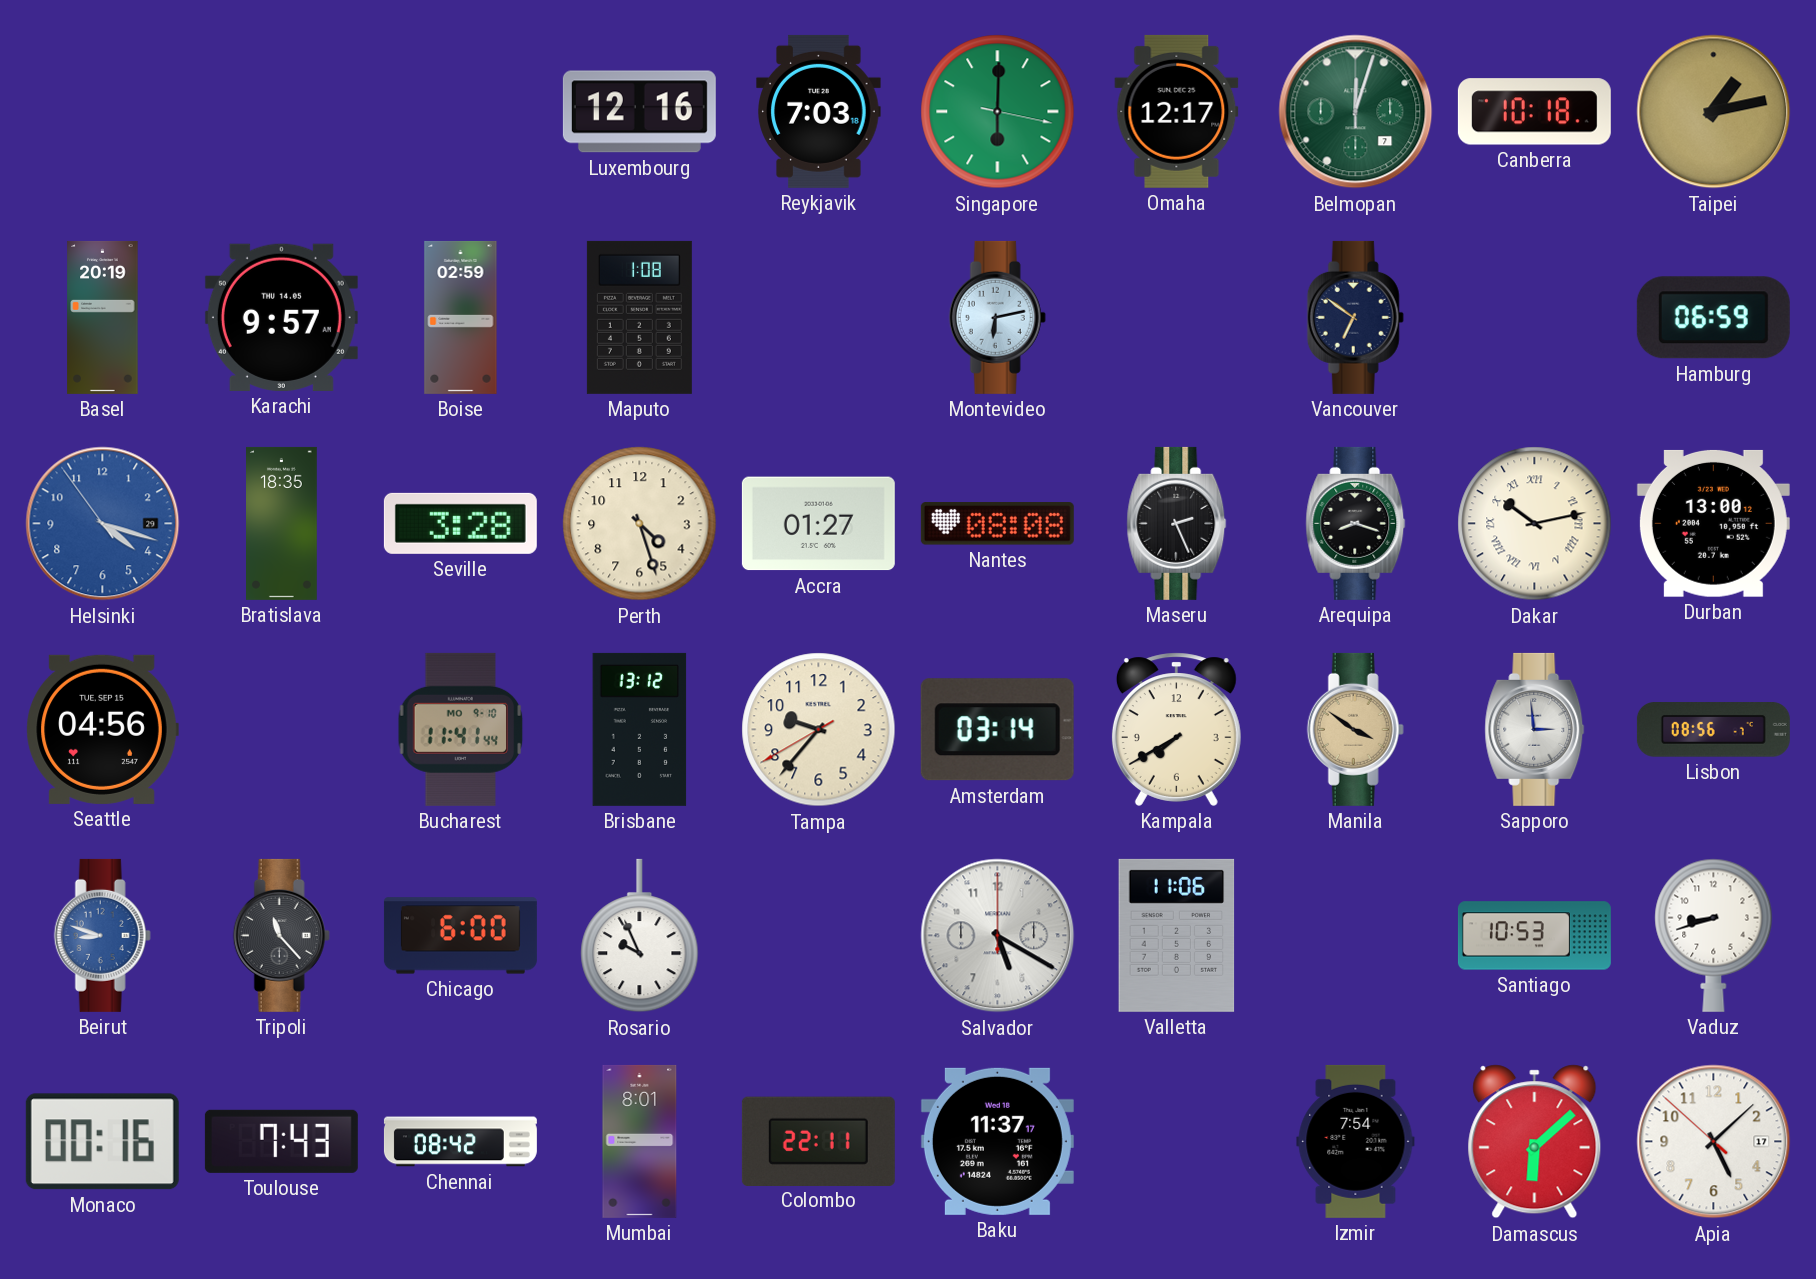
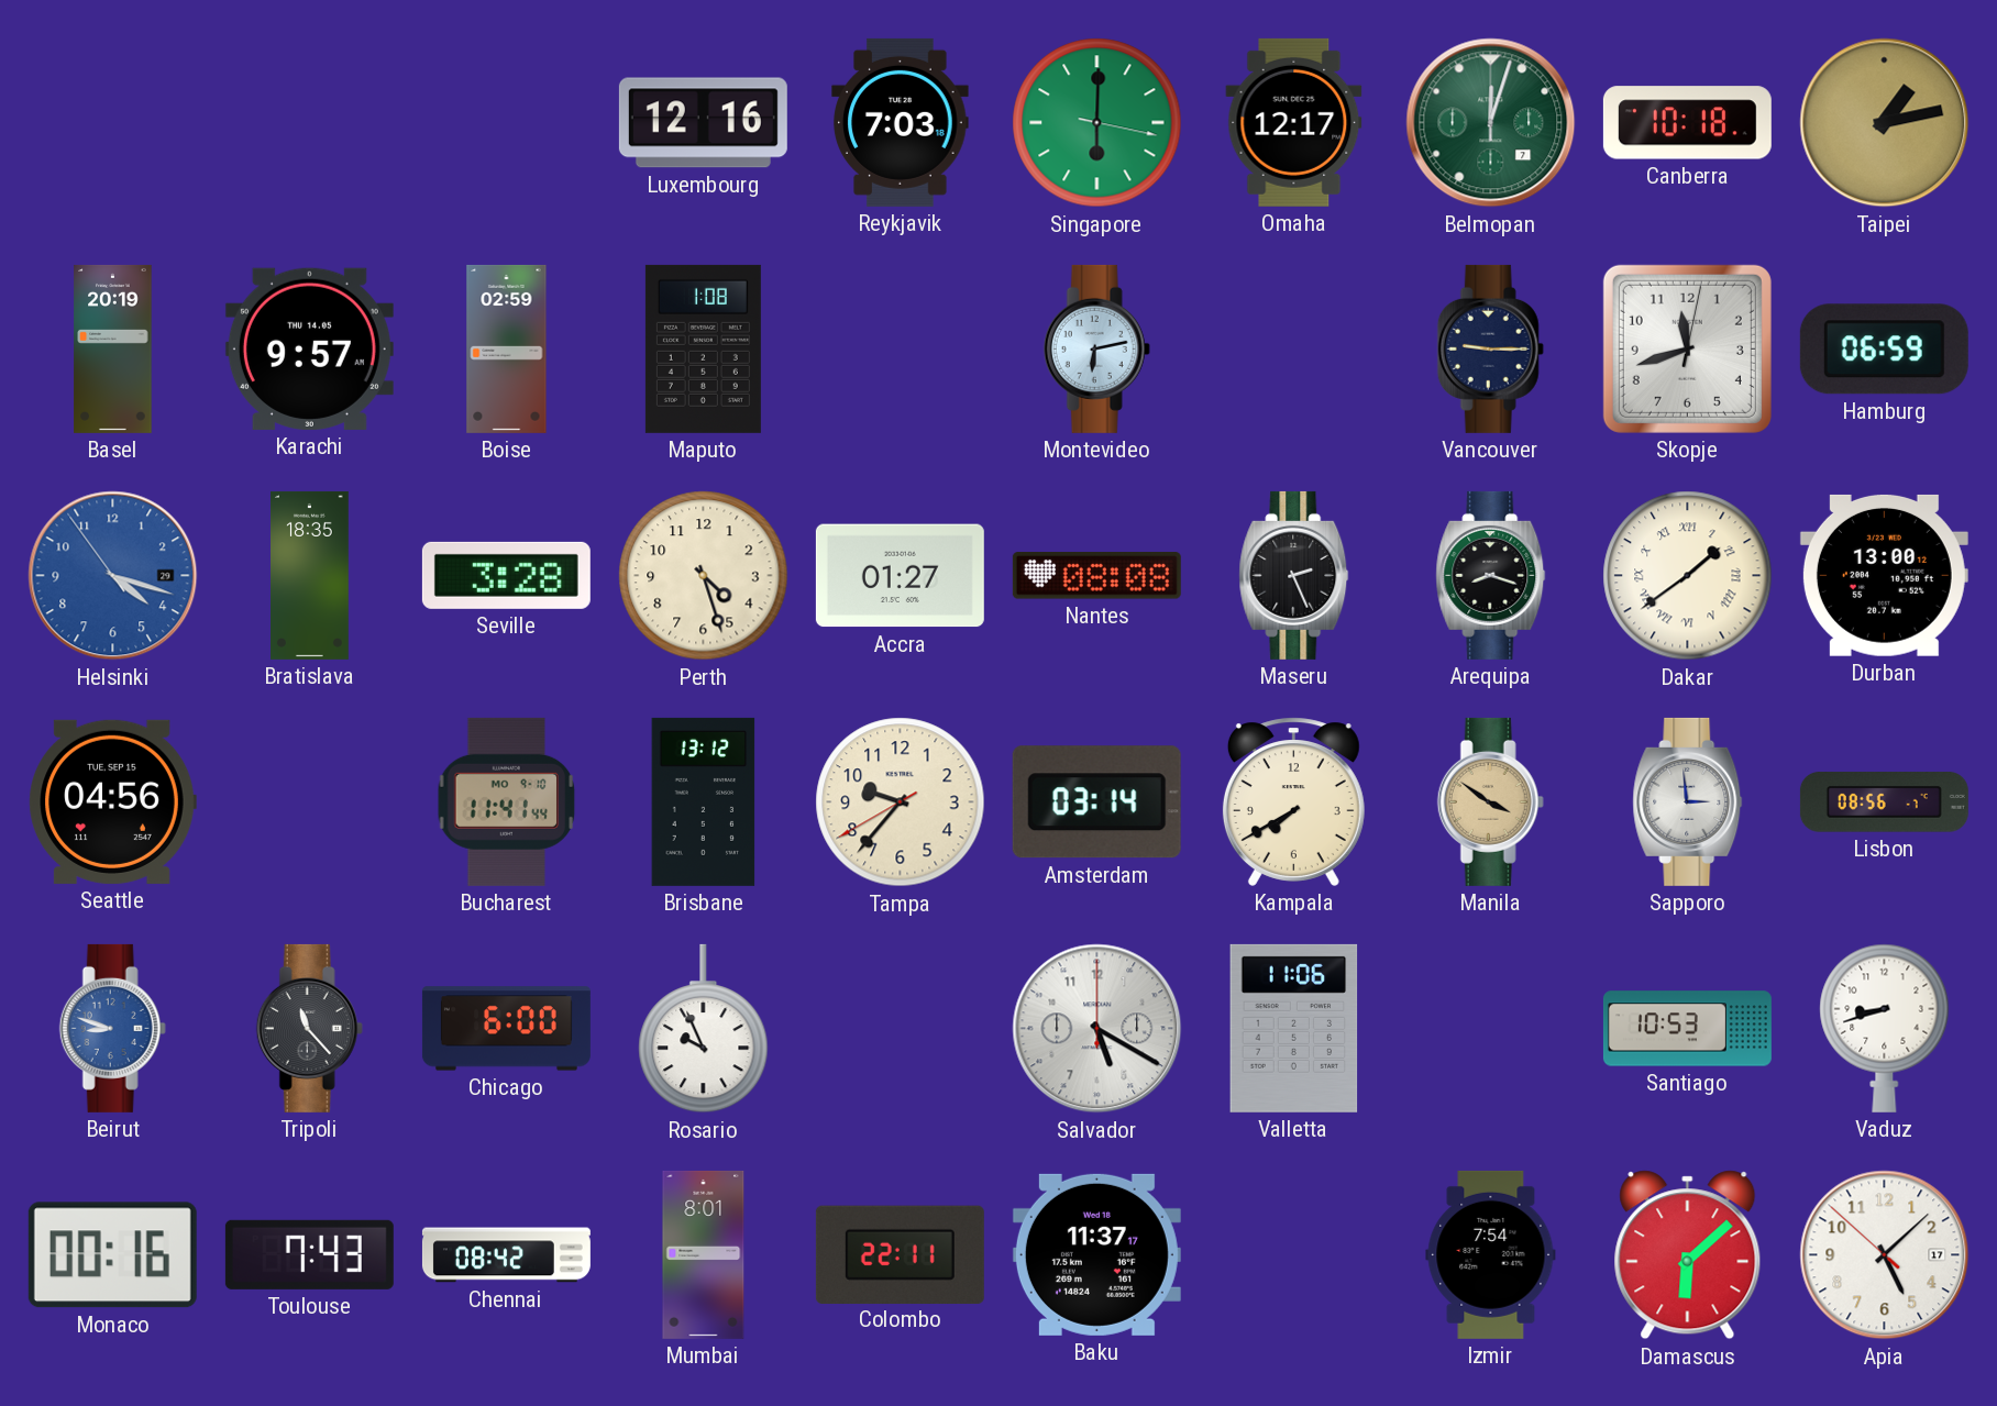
Vancouver: 6:51 -> 9:15
Skopje: none -> 11:42
Dakar: 10:13 -> 1:39
